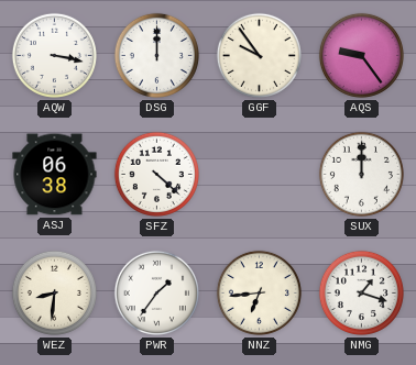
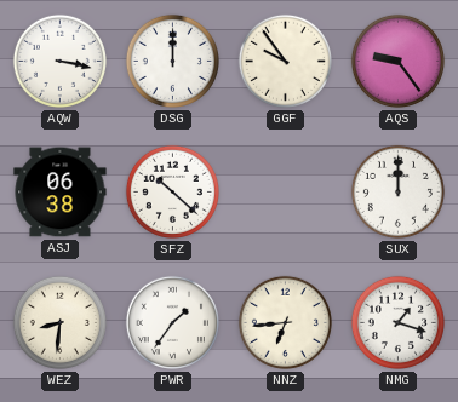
SFZ: 4:22 -> 10:22
